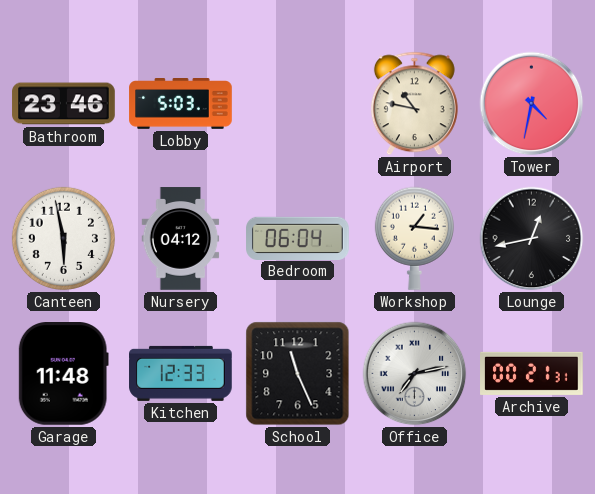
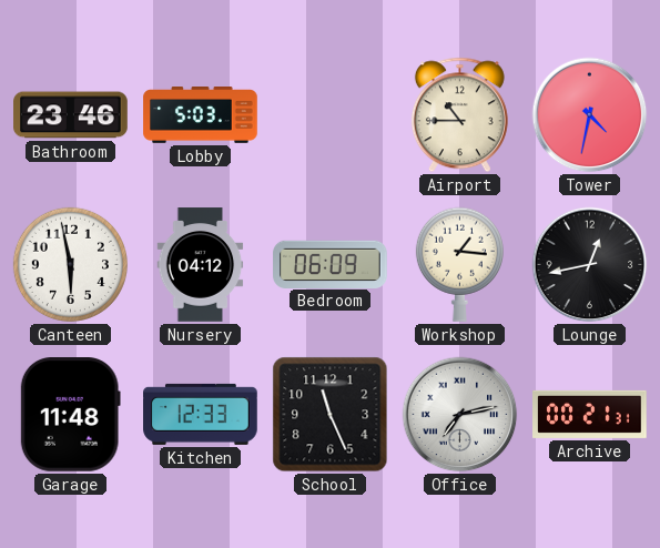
Airport: 10:47 -> 10:45
Bedroom: 06:04 -> 06:09
